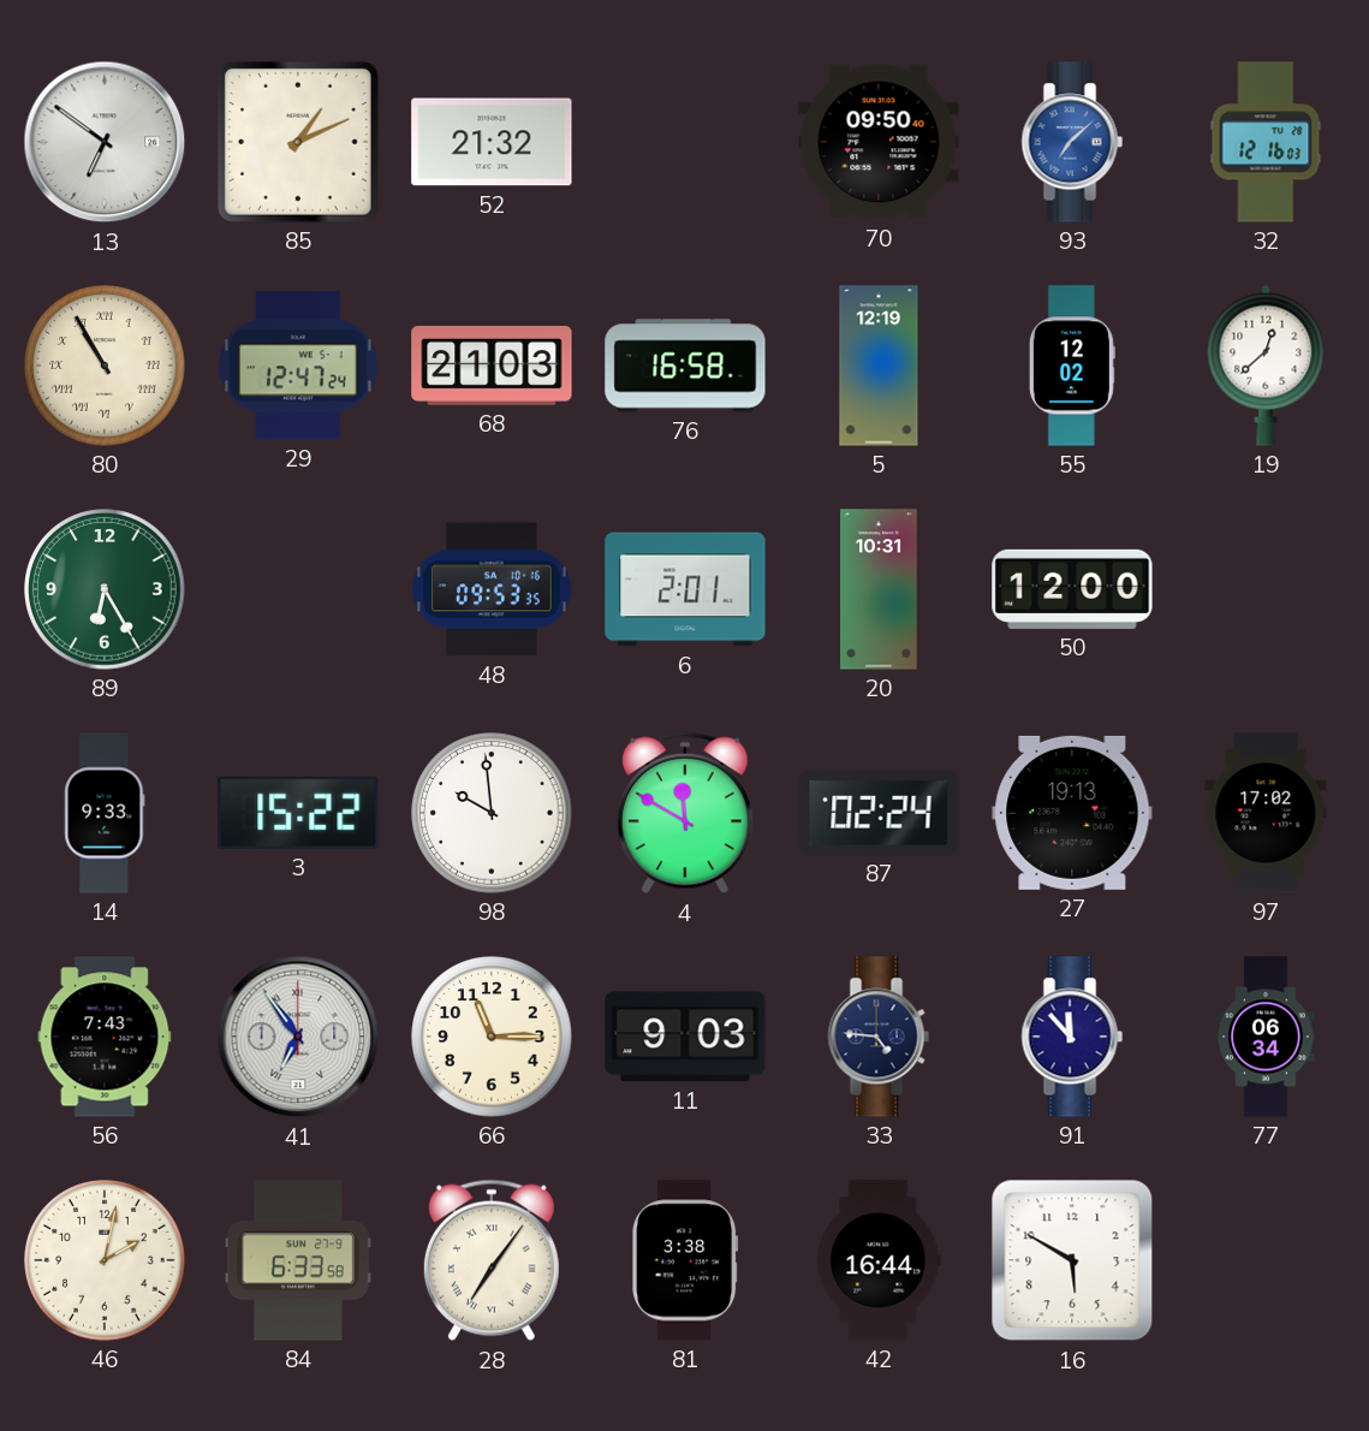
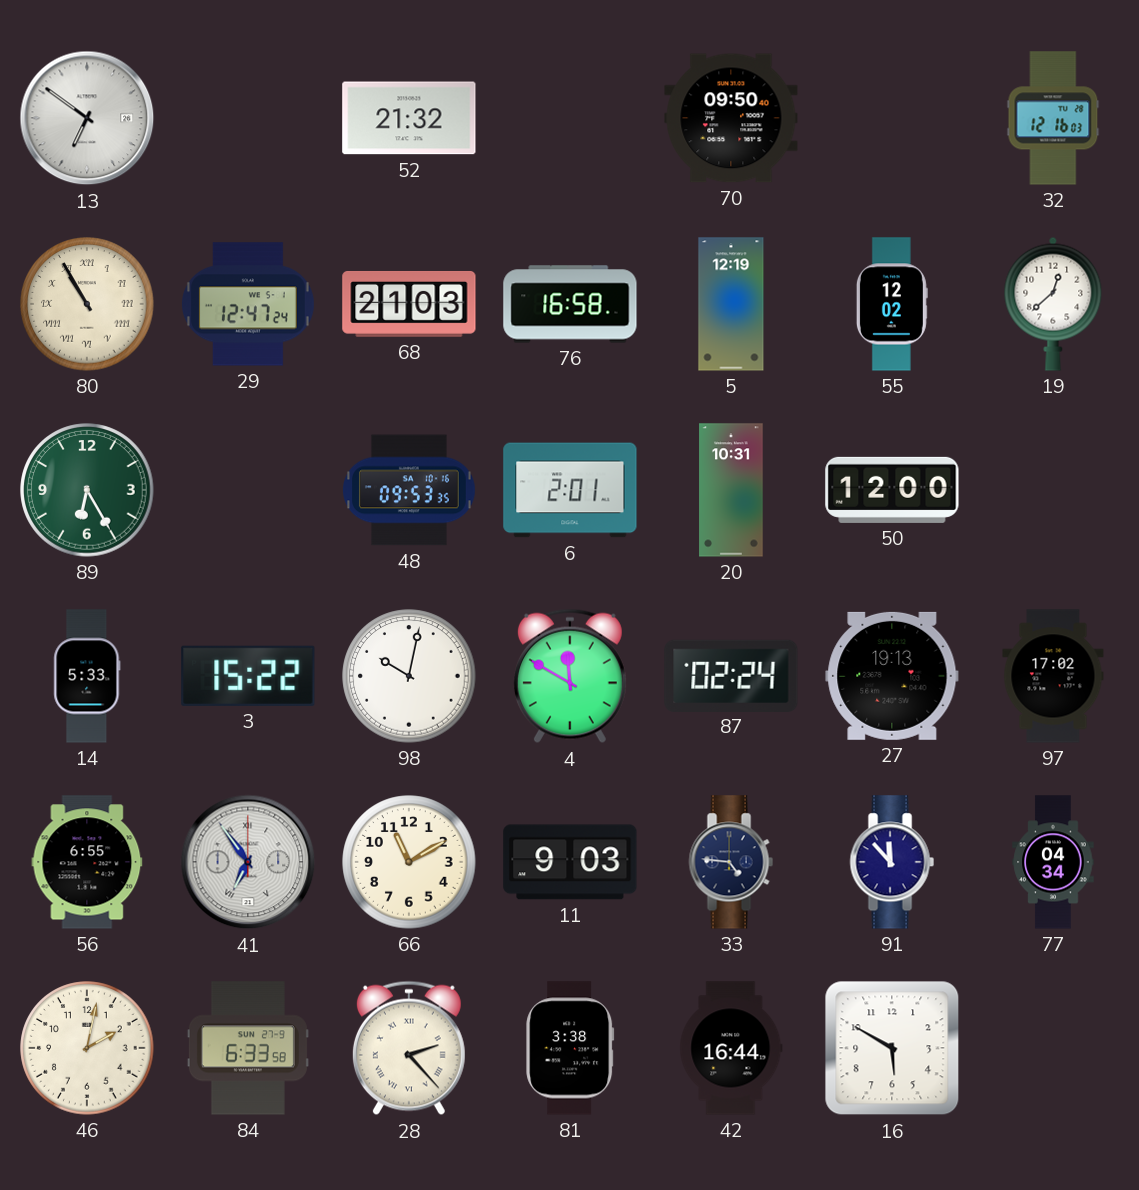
85: 1:11 -> none
93: 7:08 -> none
14: 9:33 -> 5:33
98: 9:59 -> 10:02
56: 7:43 -> 6:55
66: 11:15 -> 11:10
77: 06:34 -> 04:34
28: 7:06 -> 2:23
